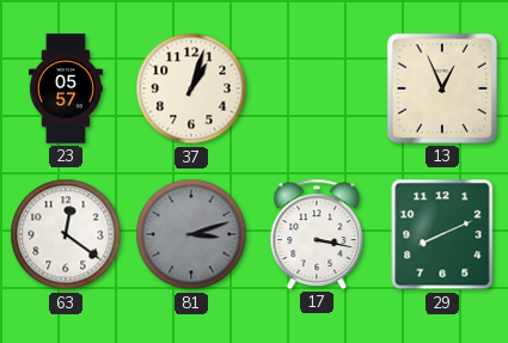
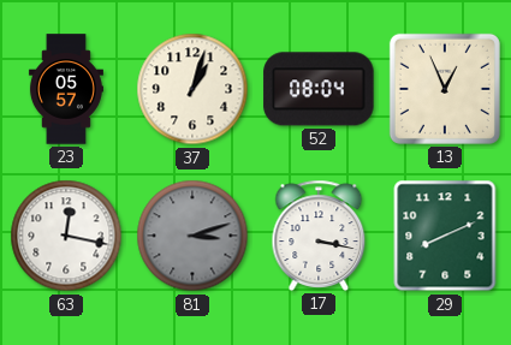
52: none -> 08:04
63: 12:21 -> 12:17
